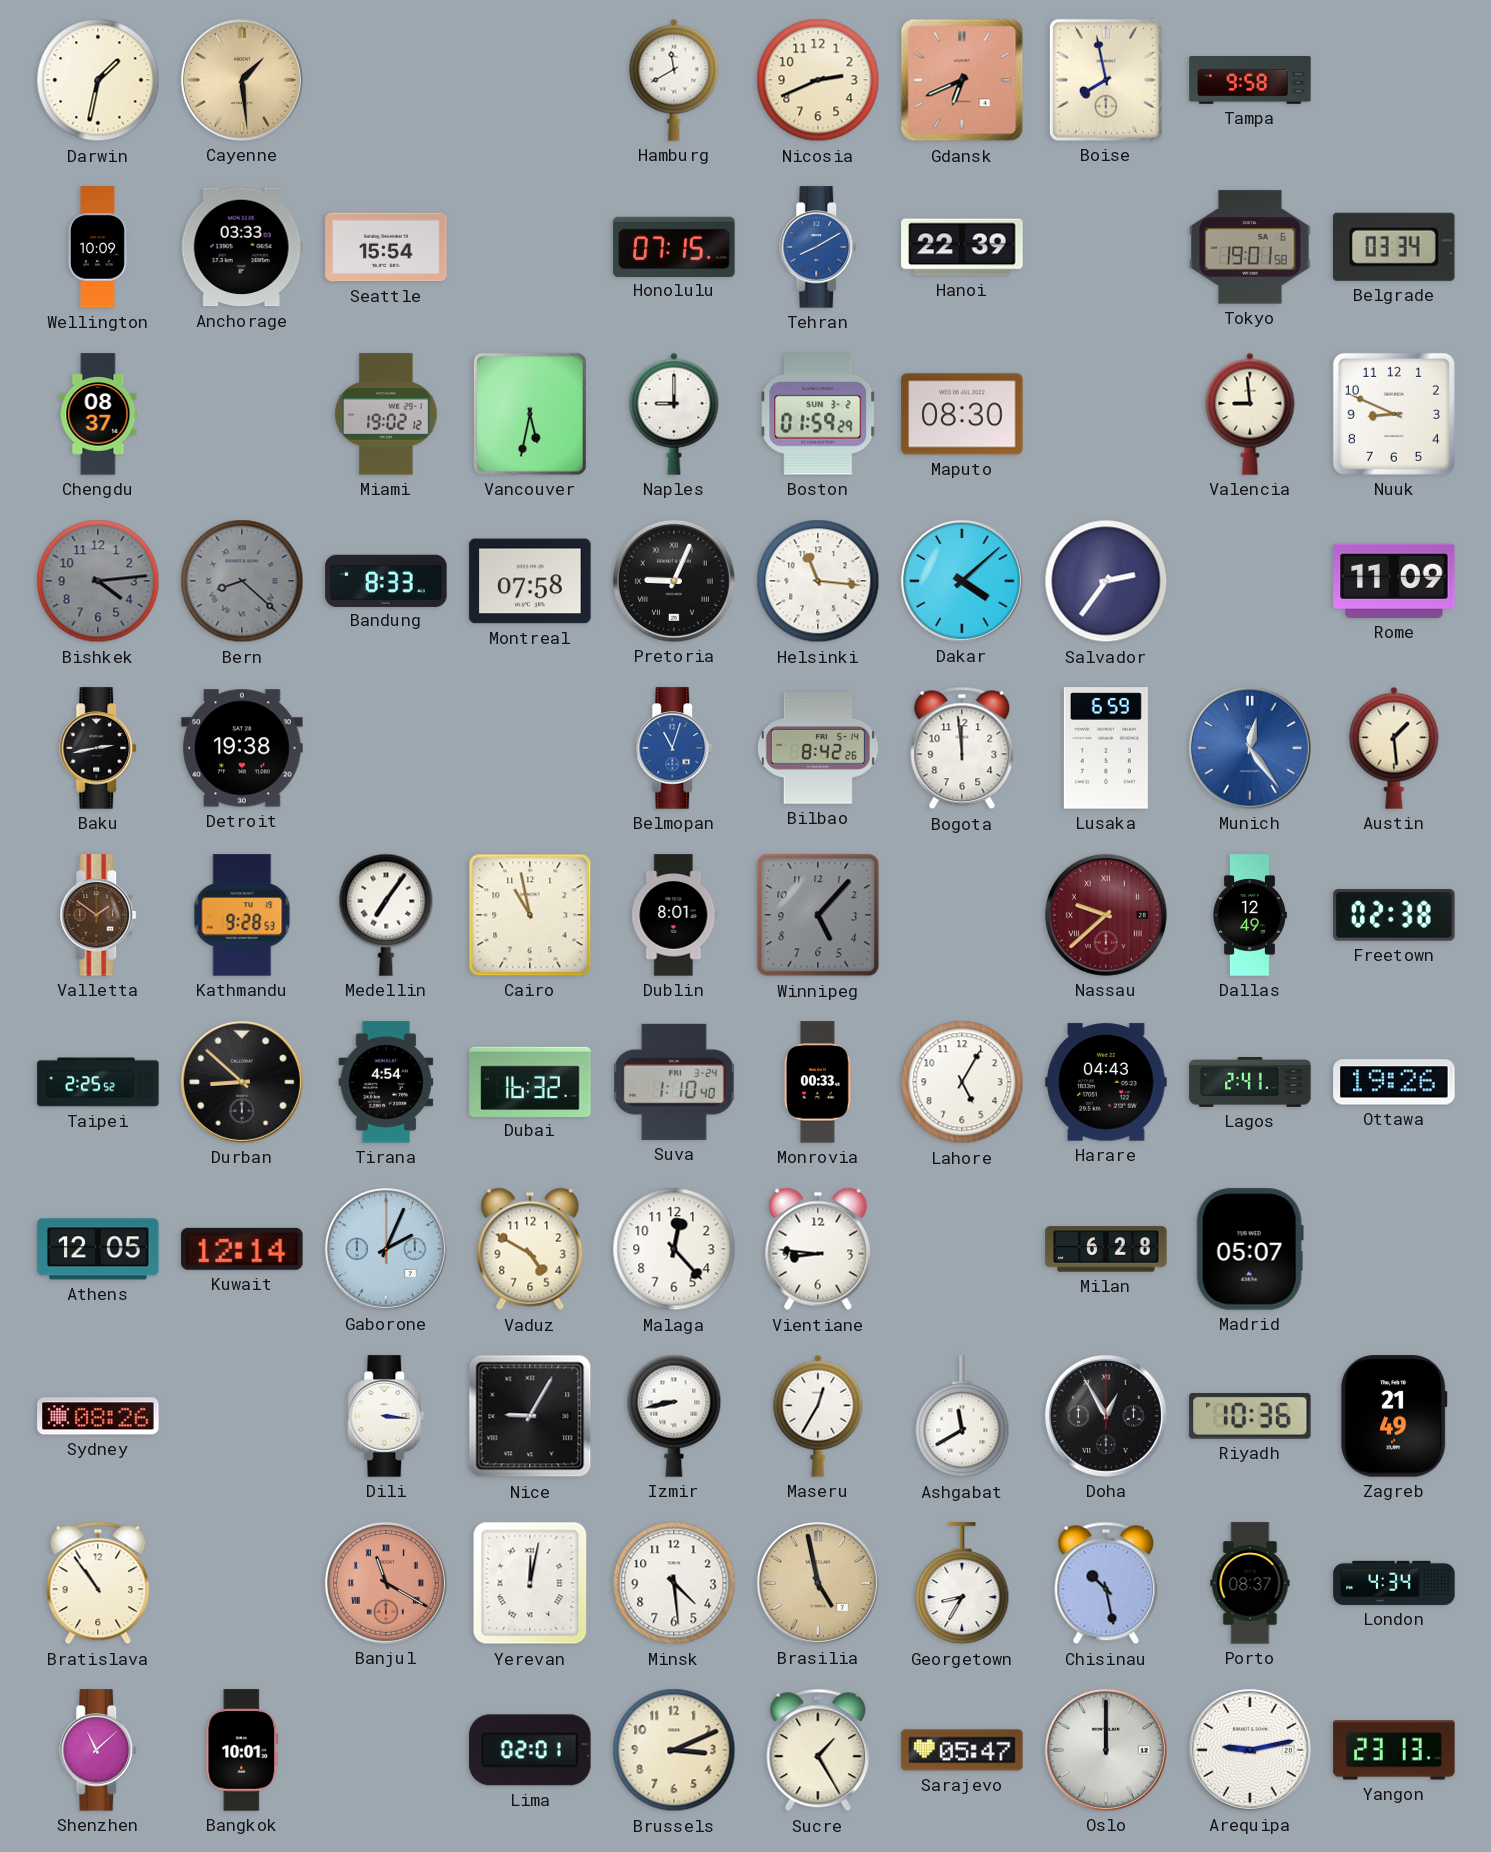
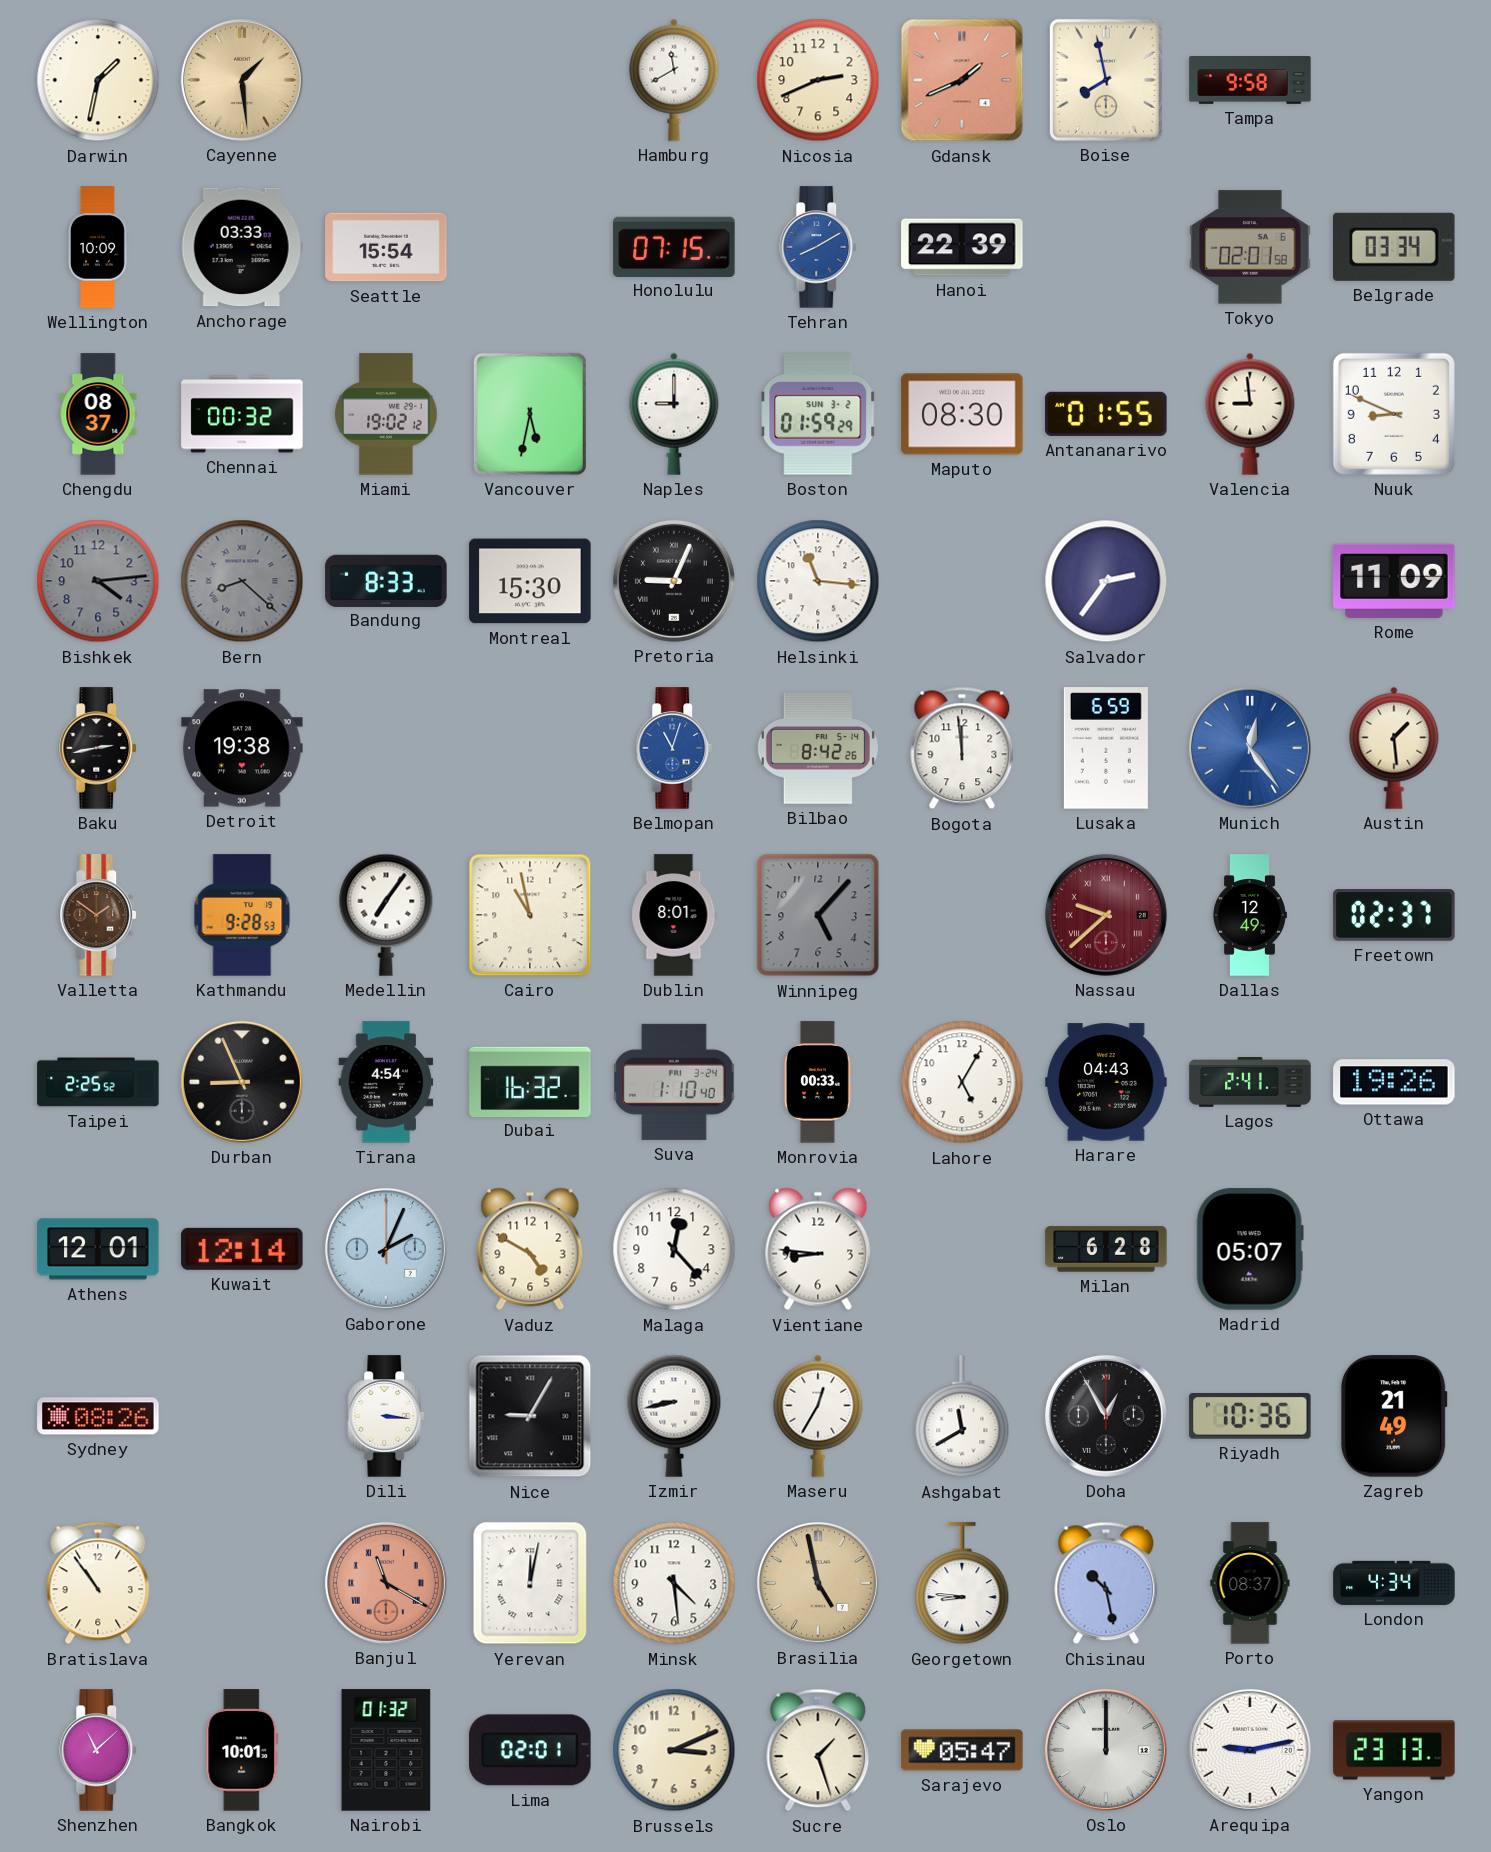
Gdansk: 6:41 -> 1:41
Tokyo: 19:01 -> 02:01
Chennai: none -> 00:32
Antananarivo: none -> 01:55
Montreal: 07:58 -> 15:30
Dakar: 4:08 -> none
Freetown: 02:38 -> 02:37
Durban: 8:52 -> 8:56
Athens: 12:05 -> 12:01
Georgetown: 8:35 -> 8:46
Nairobi: none -> 01:32
Sucre: 1:25 -> 1:27
